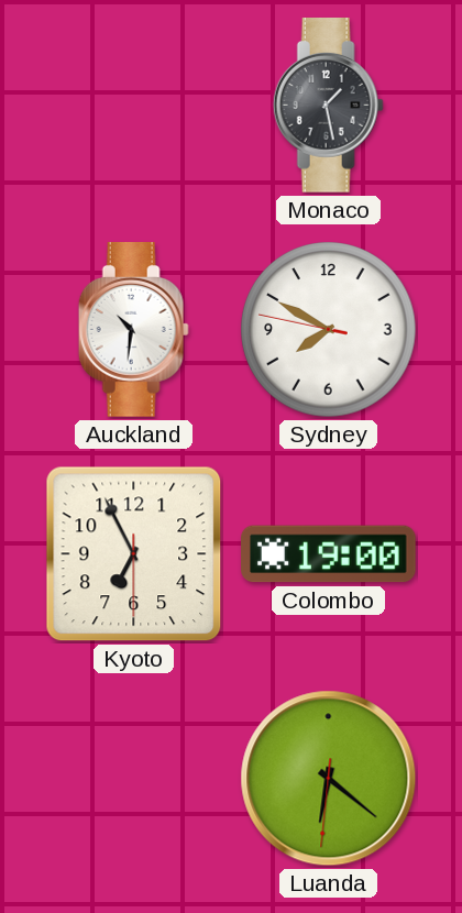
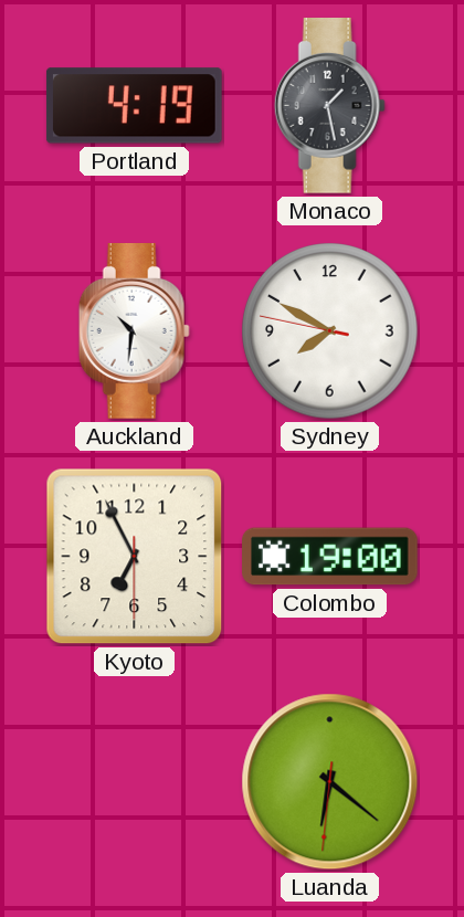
Portland: none -> 4:19
